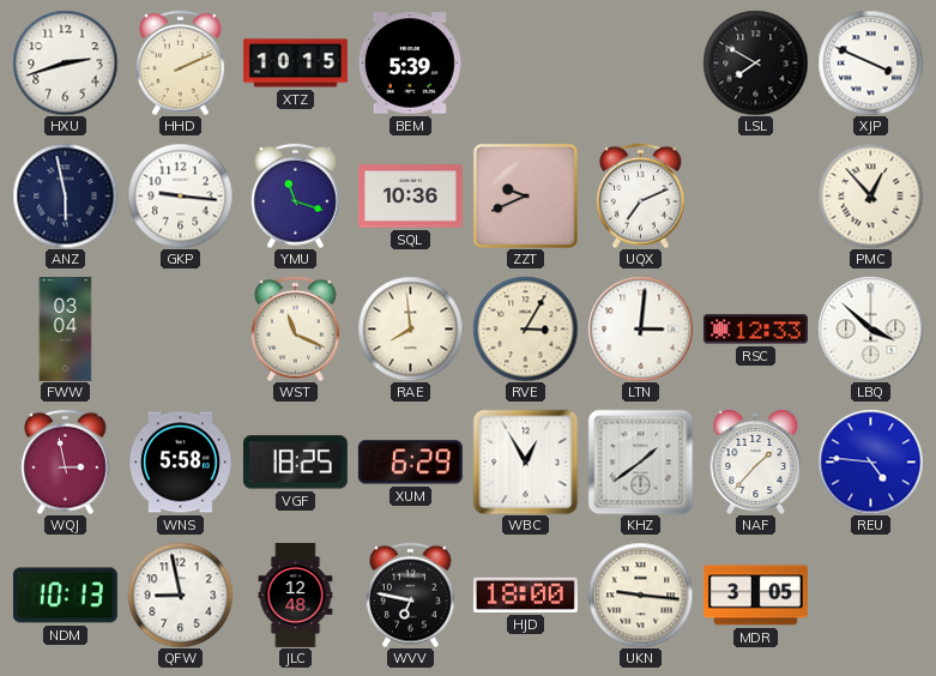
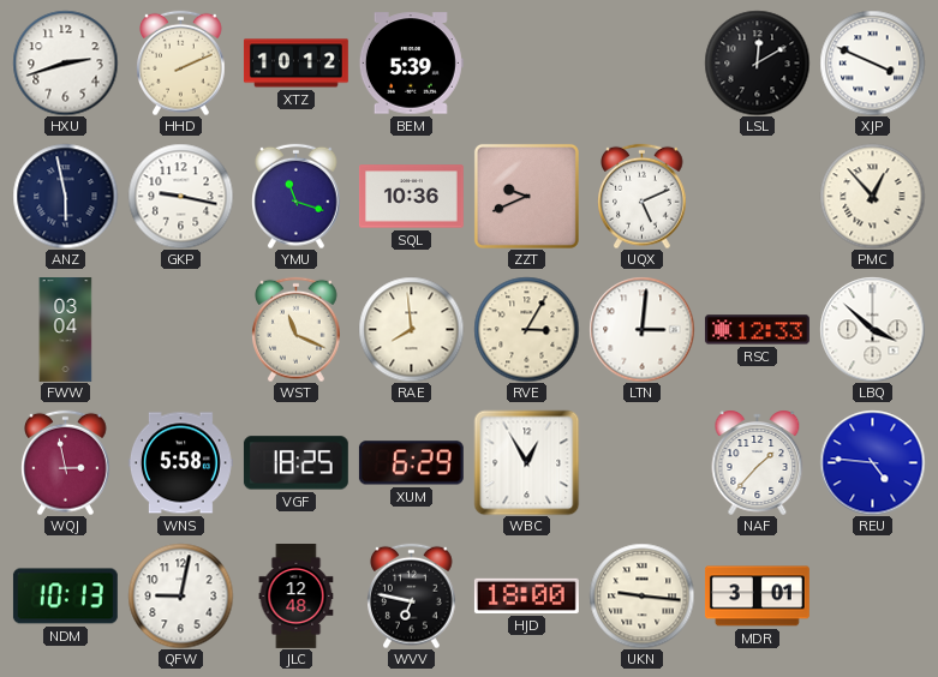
XTZ: 10:15 -> 10:12
LSL: 7:50 -> 12:10
GKP: 9:16 -> 9:17
UQX: 7:11 -> 5:11
KHZ: 1:39 -> none
QFW: 8:58 -> 9:02
MDR: 3:05 -> 3:01
